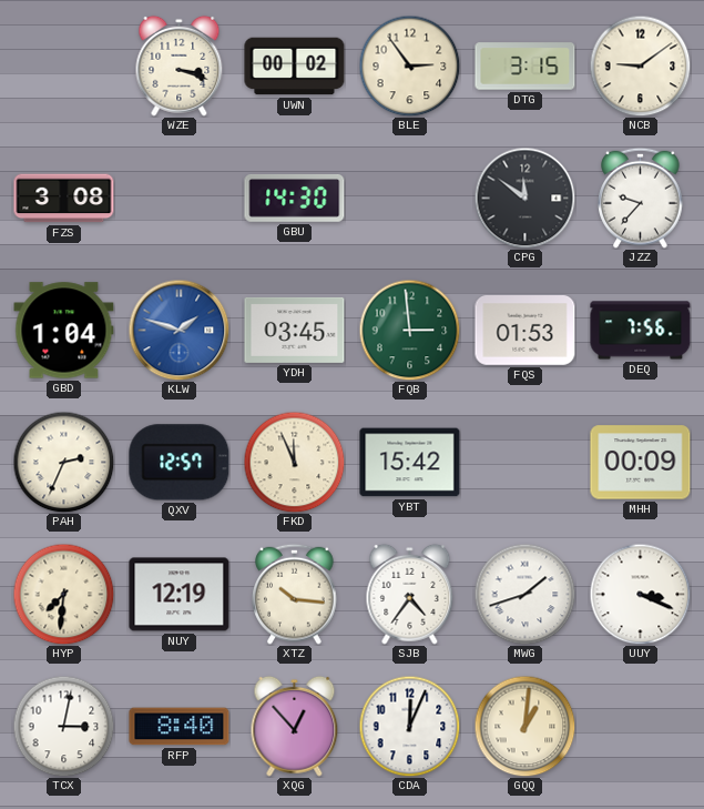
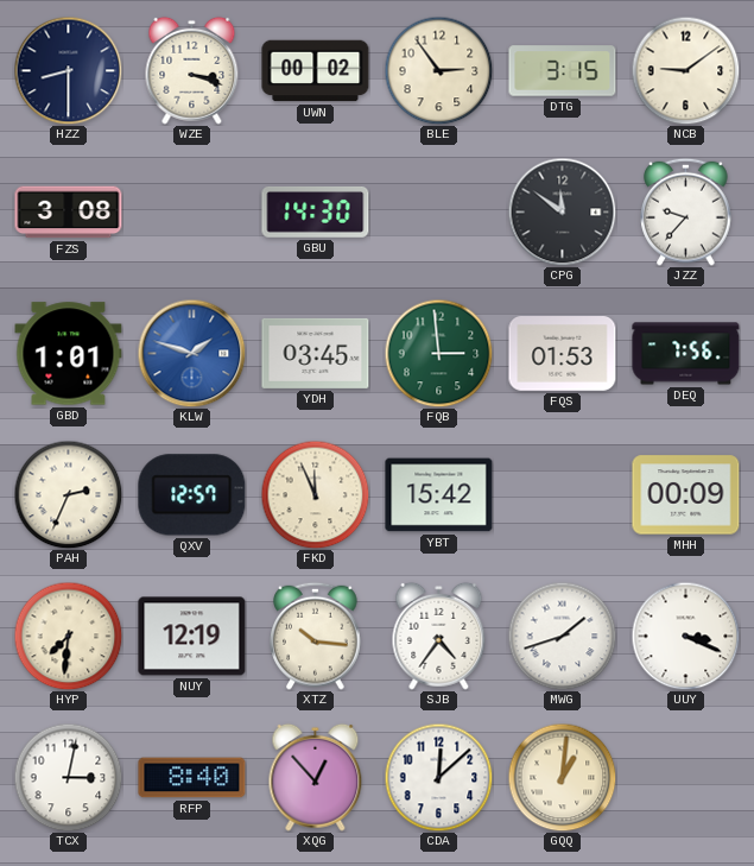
HZZ: none -> 8:30
GBD: 1:04 -> 1:01
CDA: 12:04 -> 12:08
